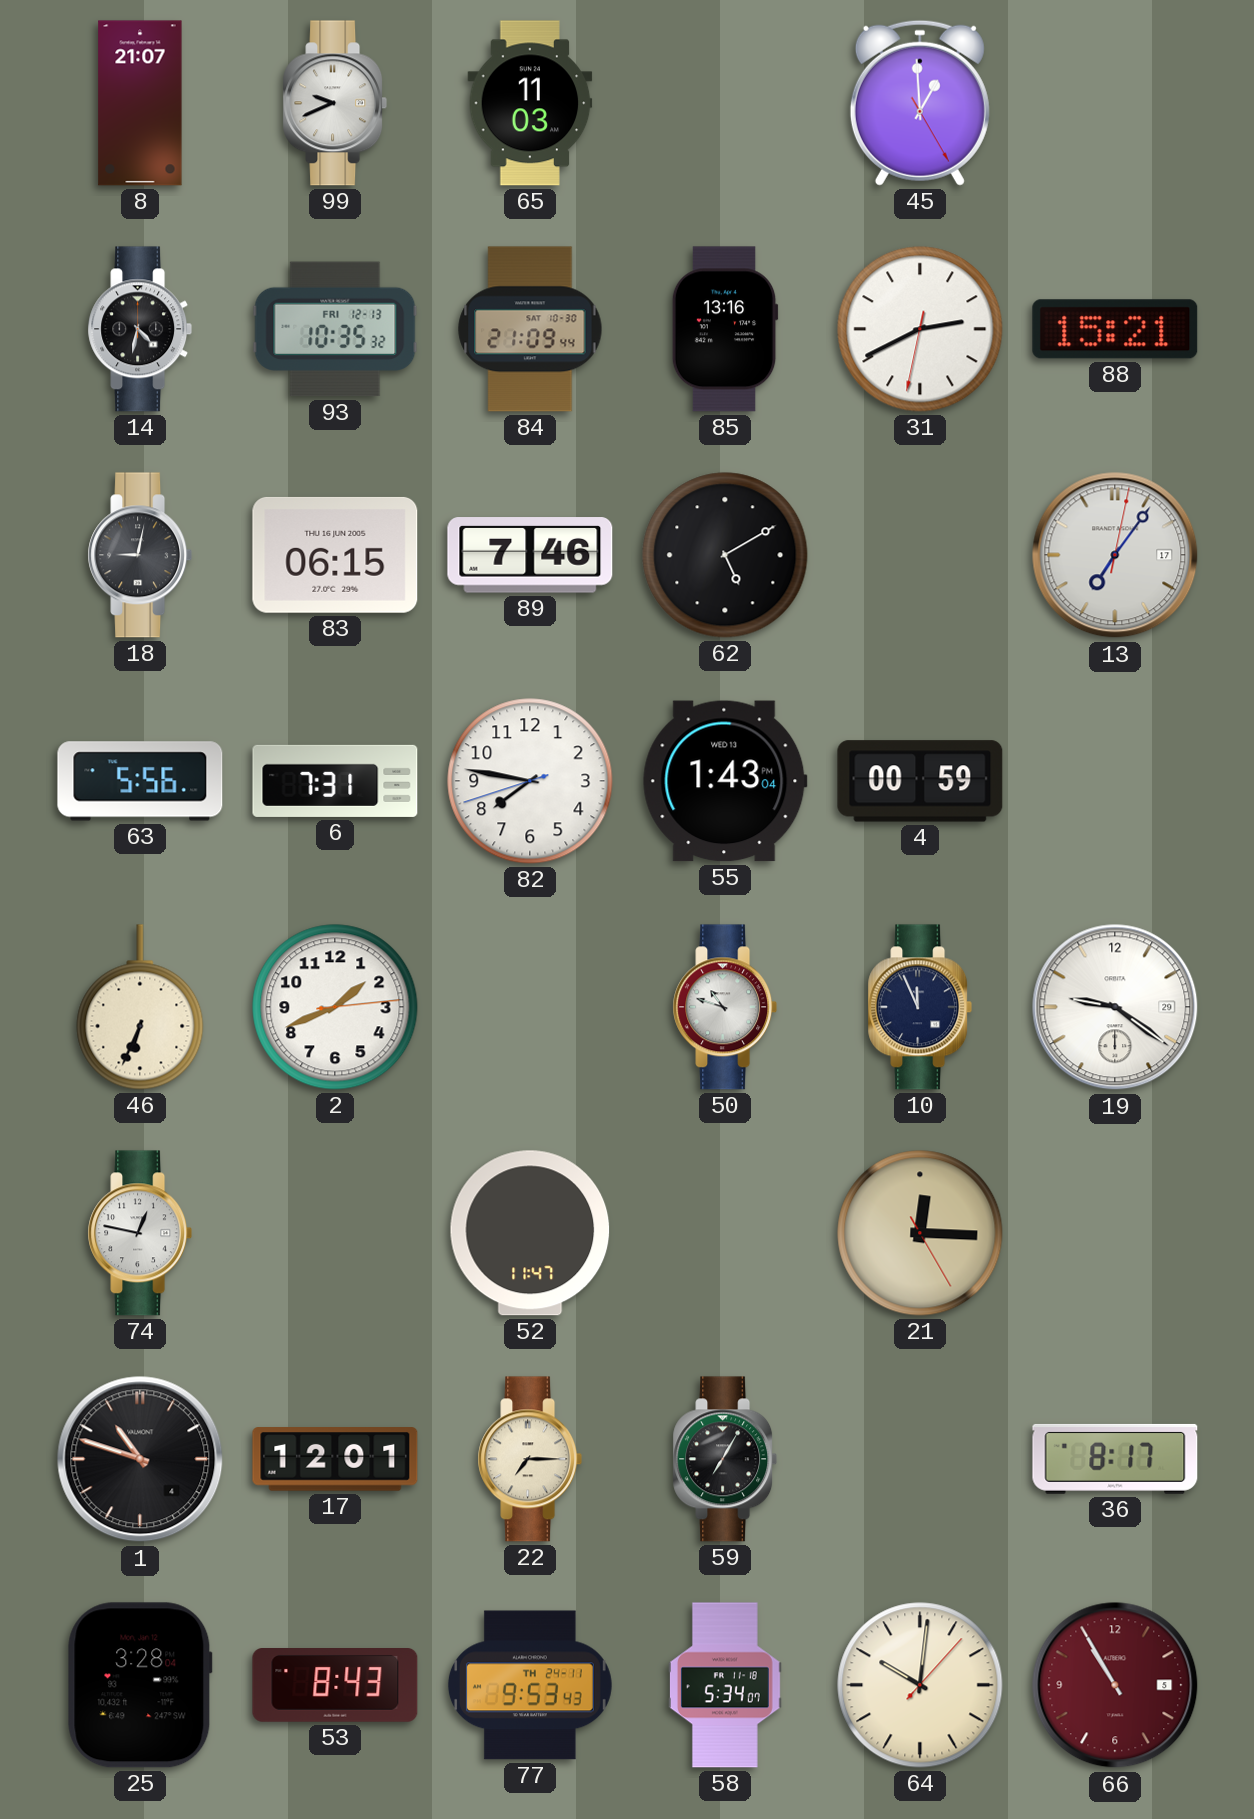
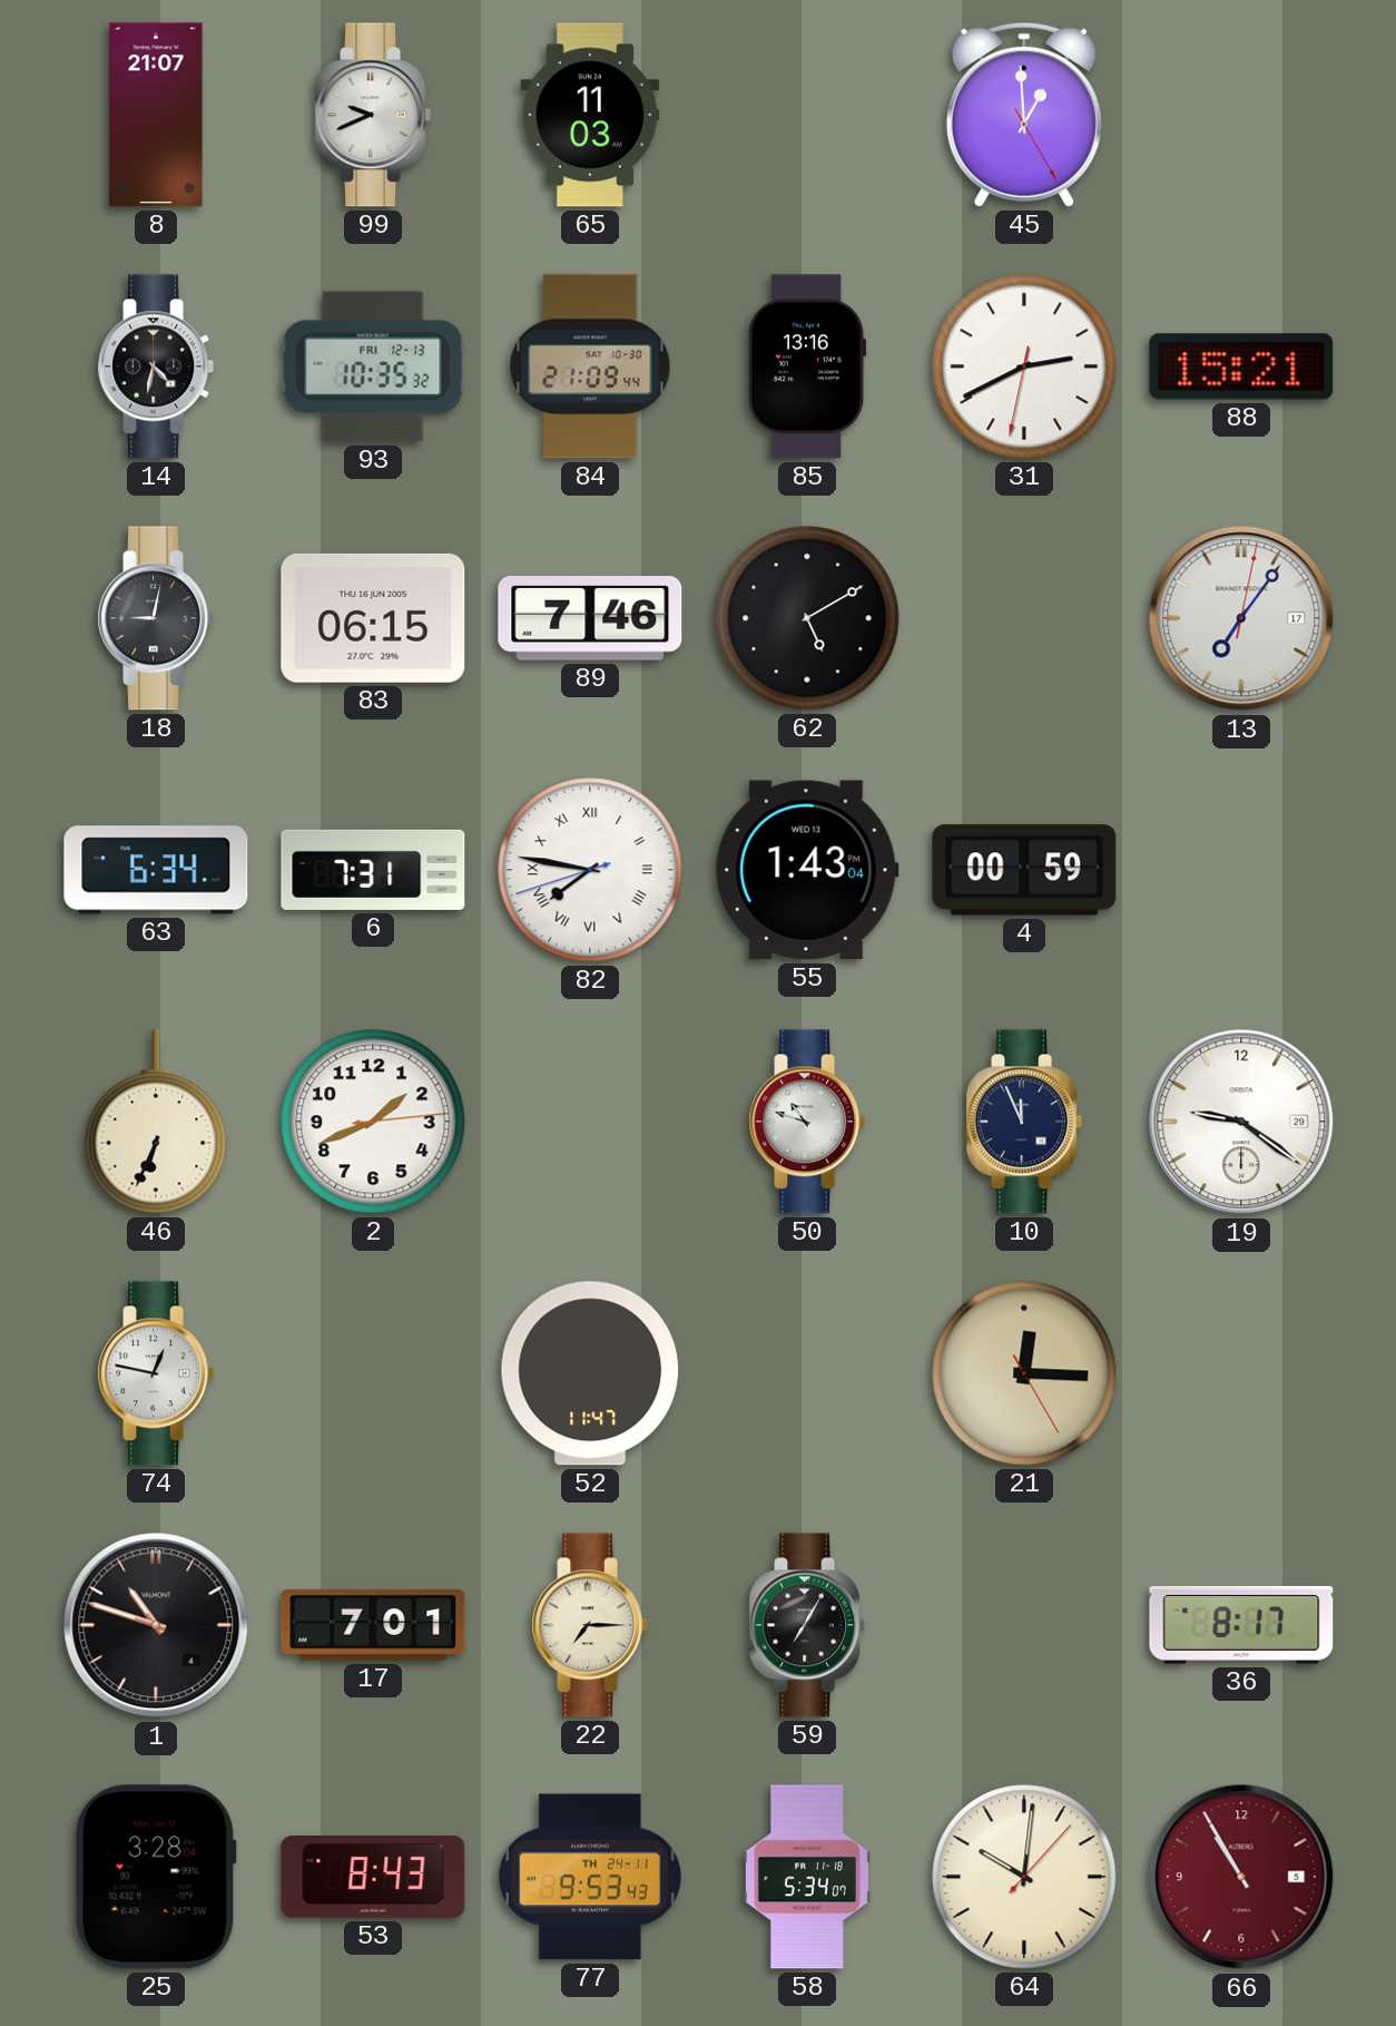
63: 5:56 -> 6:34
82 numerals: Arabic -> Roman
17: 12:01 -> 7:01
